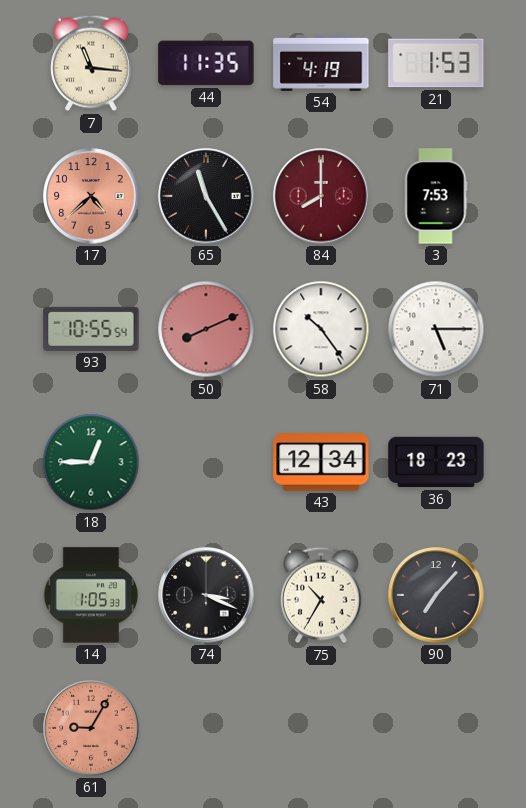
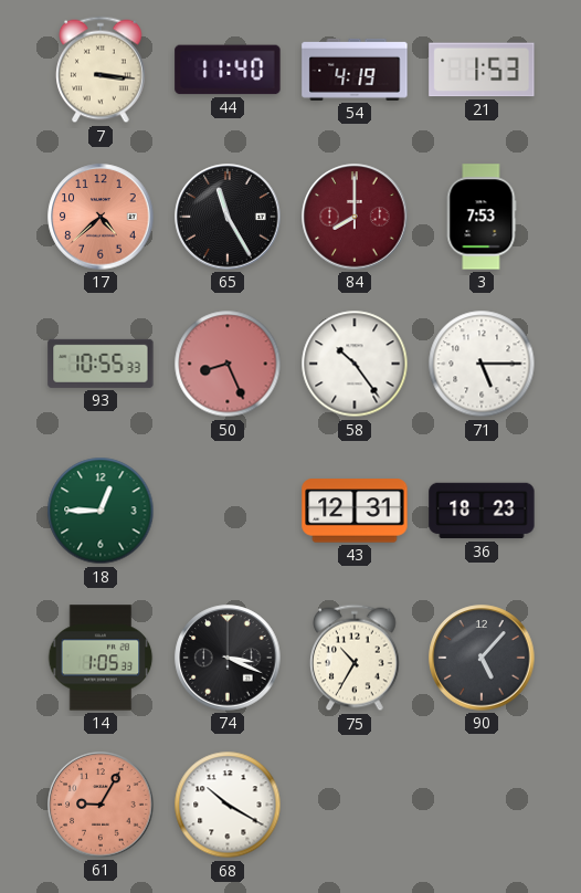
7: 11:16 -> 3:16
44: 11:35 -> 11:40
93: 10:55:54 -> 10:55:33
50: 8:11 -> 8:26
43: 12:34 -> 12:31
90: 7:07 -> 5:07
68: none -> 10:20
